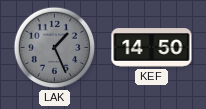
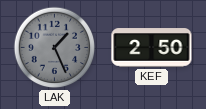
KEF: 14:50 -> 2:50
